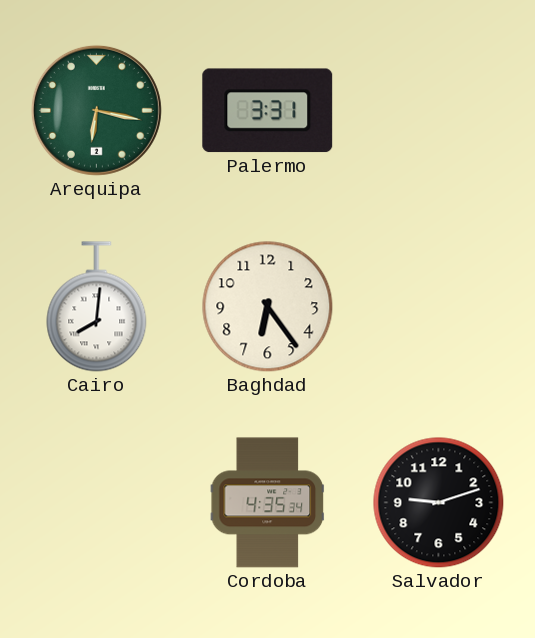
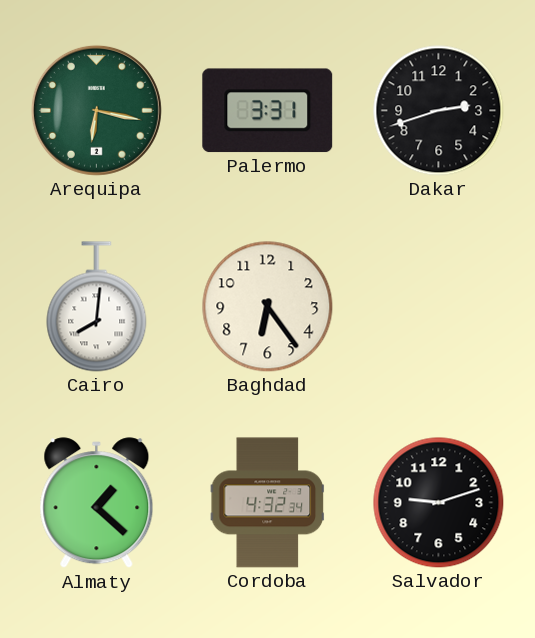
Dakar: none -> 2:42
Almaty: none -> 1:22
Cordoba: 4:35 -> 4:32
